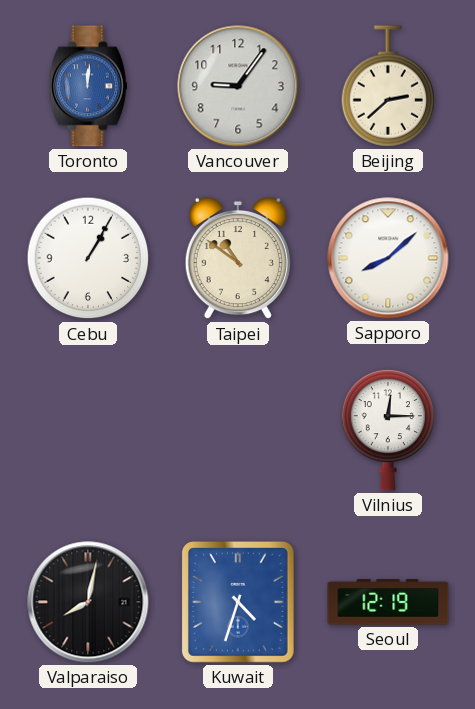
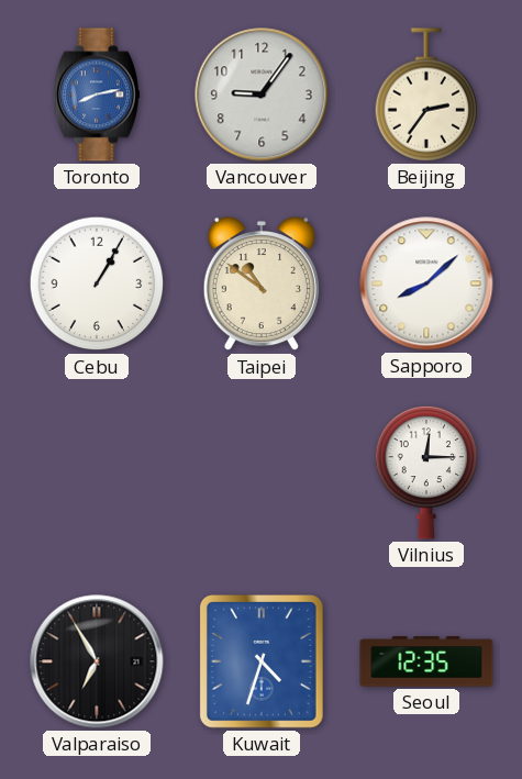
Toronto: 12:01 -> 8:13
Beijing: 2:38 -> 2:36
Valparaiso: 8:02 -> 6:55
Seoul: 12:19 -> 12:35
